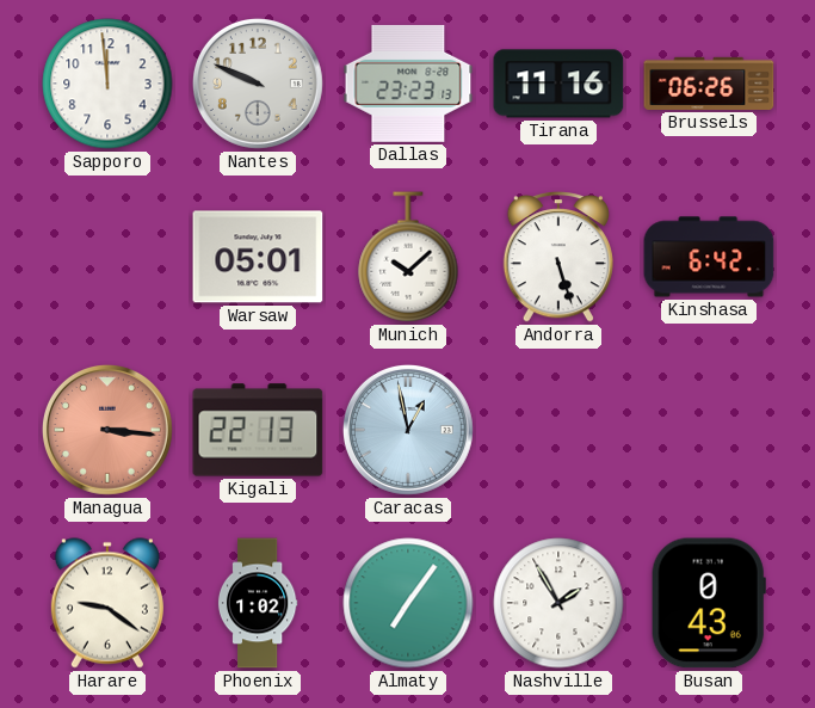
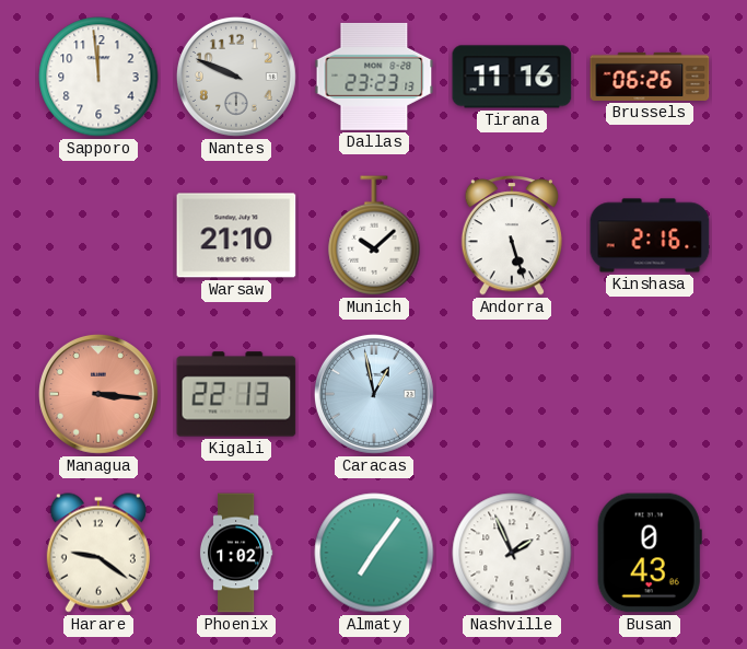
Warsaw: 05:01 -> 21:10
Kinshasa: 6:42 -> 2:16
Nashville: 1:55 -> 1:56
